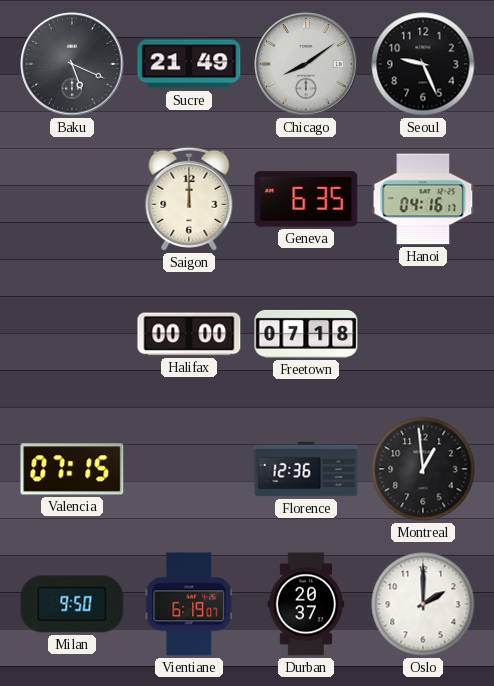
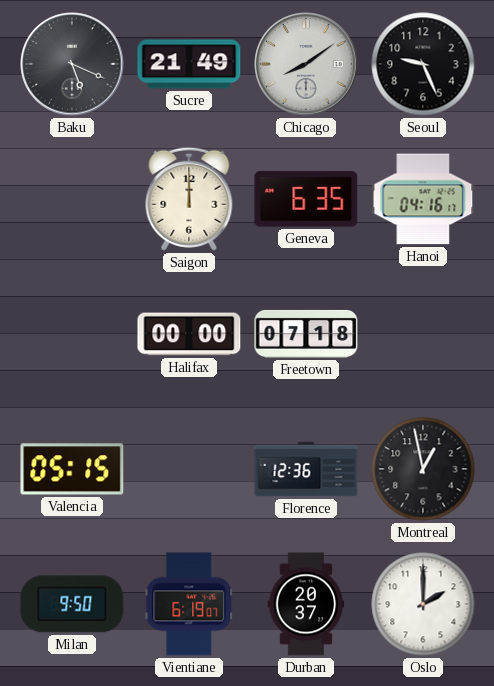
Valencia: 07:15 -> 05:15
Montreal: 12:59 -> 12:58
